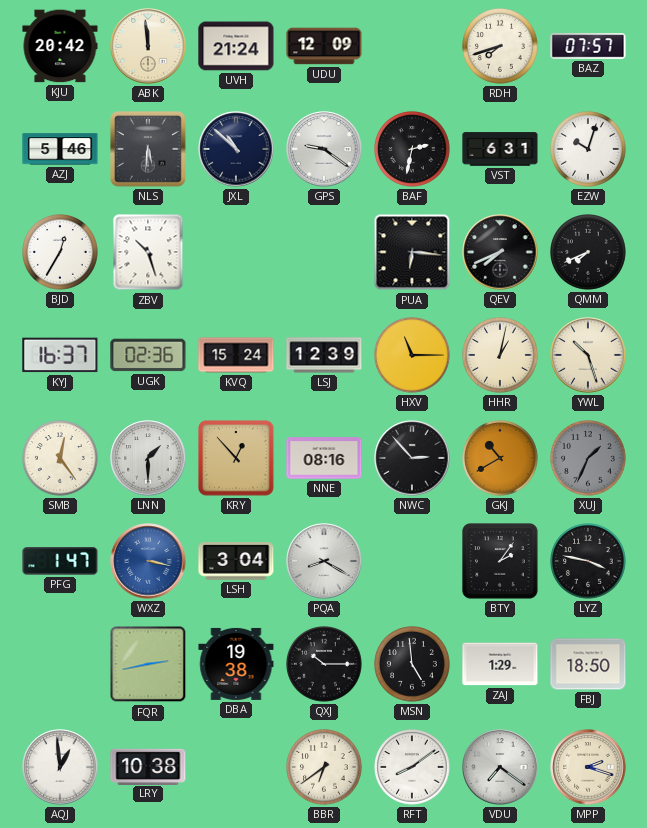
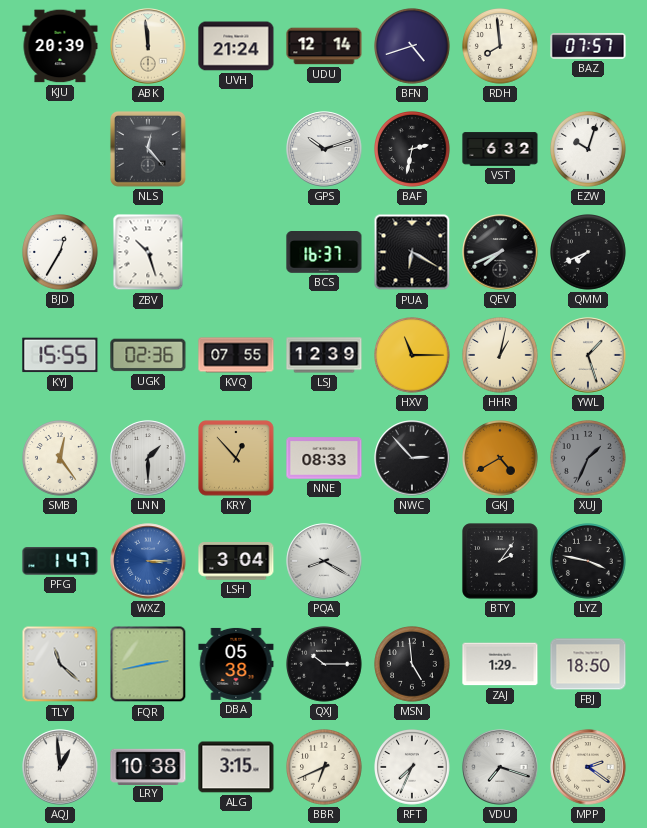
KJU: 20:42 -> 20:39
UDU: 12:09 -> 12:14
BFN: none -> 4:42
RDH: 7:42 -> 7:59
AZJ: 5:46 -> none
NLS: 5:31 -> 12:23
JXL: 10:52 -> none
GPS: 9:21 -> 10:12
VST: 6:31 -> 6:32
BCS: none -> 16:37
PUA: 6:16 -> 6:20
KYJ: 16:37 -> 15:55
KVQ: 15:24 -> 07:55
YWL: 10:27 -> 1:27
NNE: 08:16 -> 08:33
GKJ: 10:40 -> 4:40
WXZ: 3:17 -> 3:15
TLY: none -> 11:22
DBA: 19:38 -> 05:38
ALG: none -> 3:15
BBR: 6:39 -> 6:41
RFT: 8:09 -> 7:34
VDU: 7:21 -> 7:18
MPP: 2:18 -> 2:21
